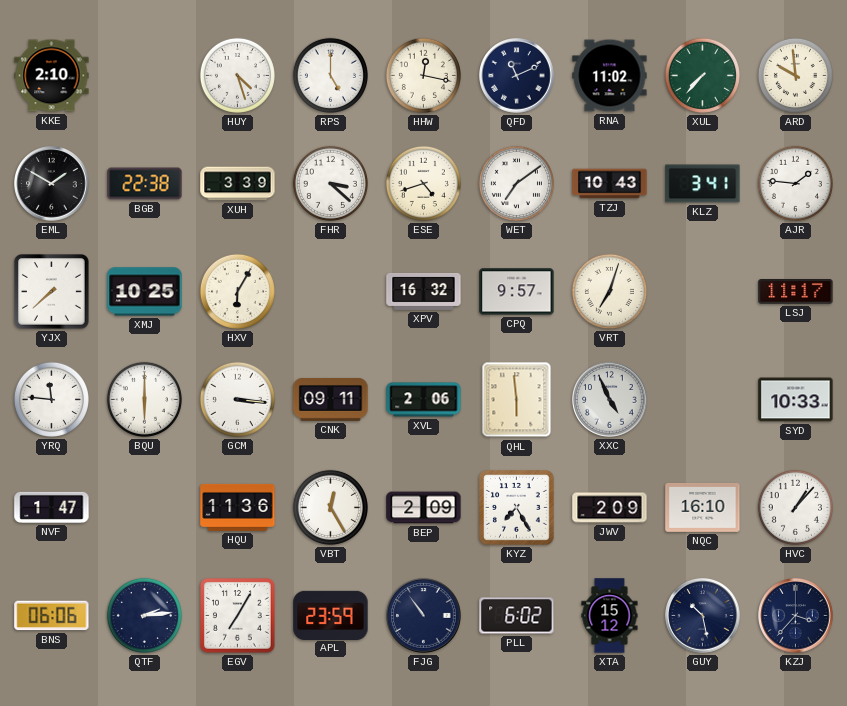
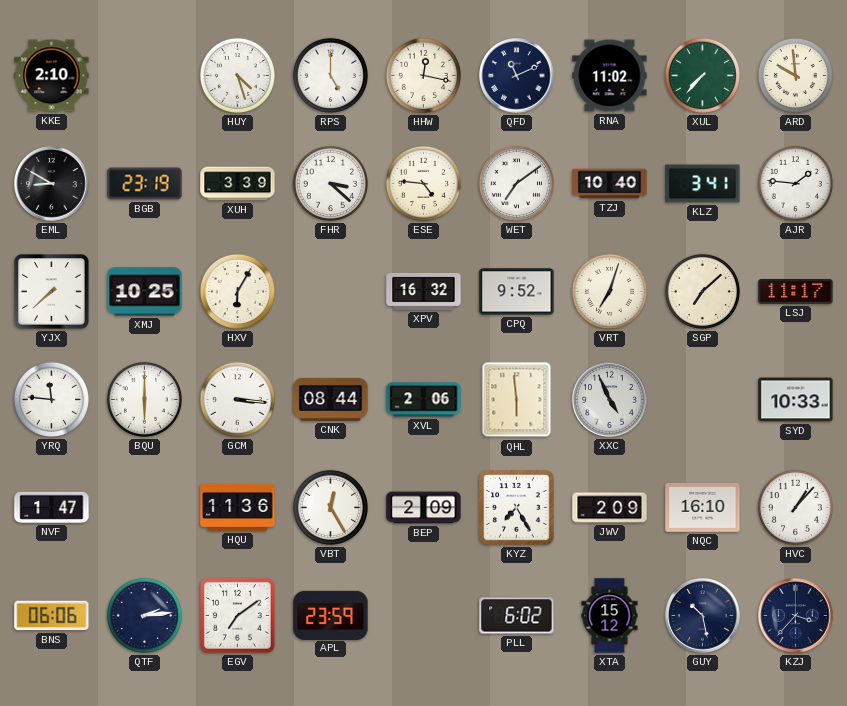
EML: 1:50 -> 8:50
BGB: 22:38 -> 23:19
ESE: 4:42 -> 4:46
TZJ: 10:43 -> 10:40
CPQ: 9:57 -> 9:52
SGP: none -> 7:08
CNK: 09:11 -> 08:44
EGV: 7:05 -> 7:09
FJG: 10:54 -> none
